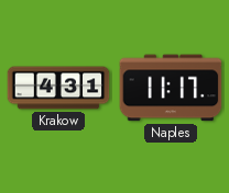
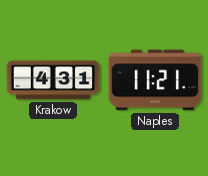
Naples: 11:17 -> 11:21
